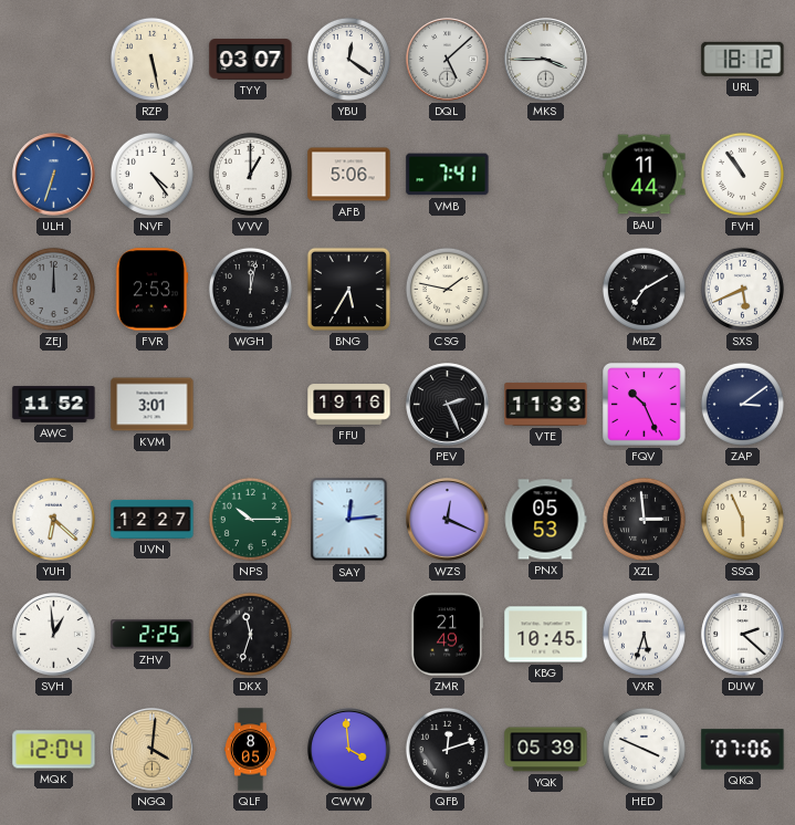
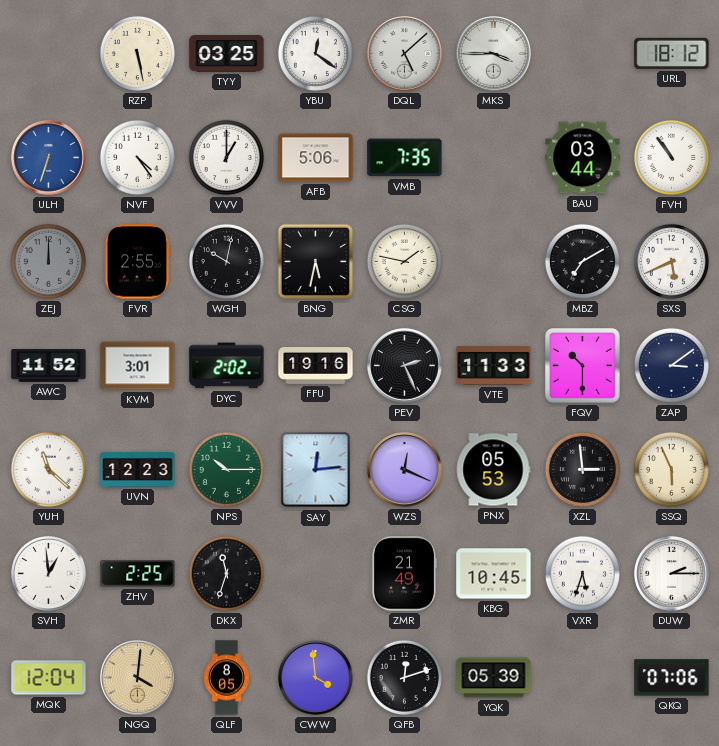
TYY: 03:07 -> 03:25
VMB: 7:41 -> 7:35
BAU: 11:44 -> 03:44
FVR: 2:53 -> 2:55
WGH: 12:02 -> 10:02
BNG: 5:35 -> 5:32
DYC: none -> 2:02
FQV: 10:26 -> 10:30
YUH: 6:22 -> 11:22
UVN: 12:27 -> 12:23
DUW: 2:22 -> 2:15
HED: 3:49 -> none
